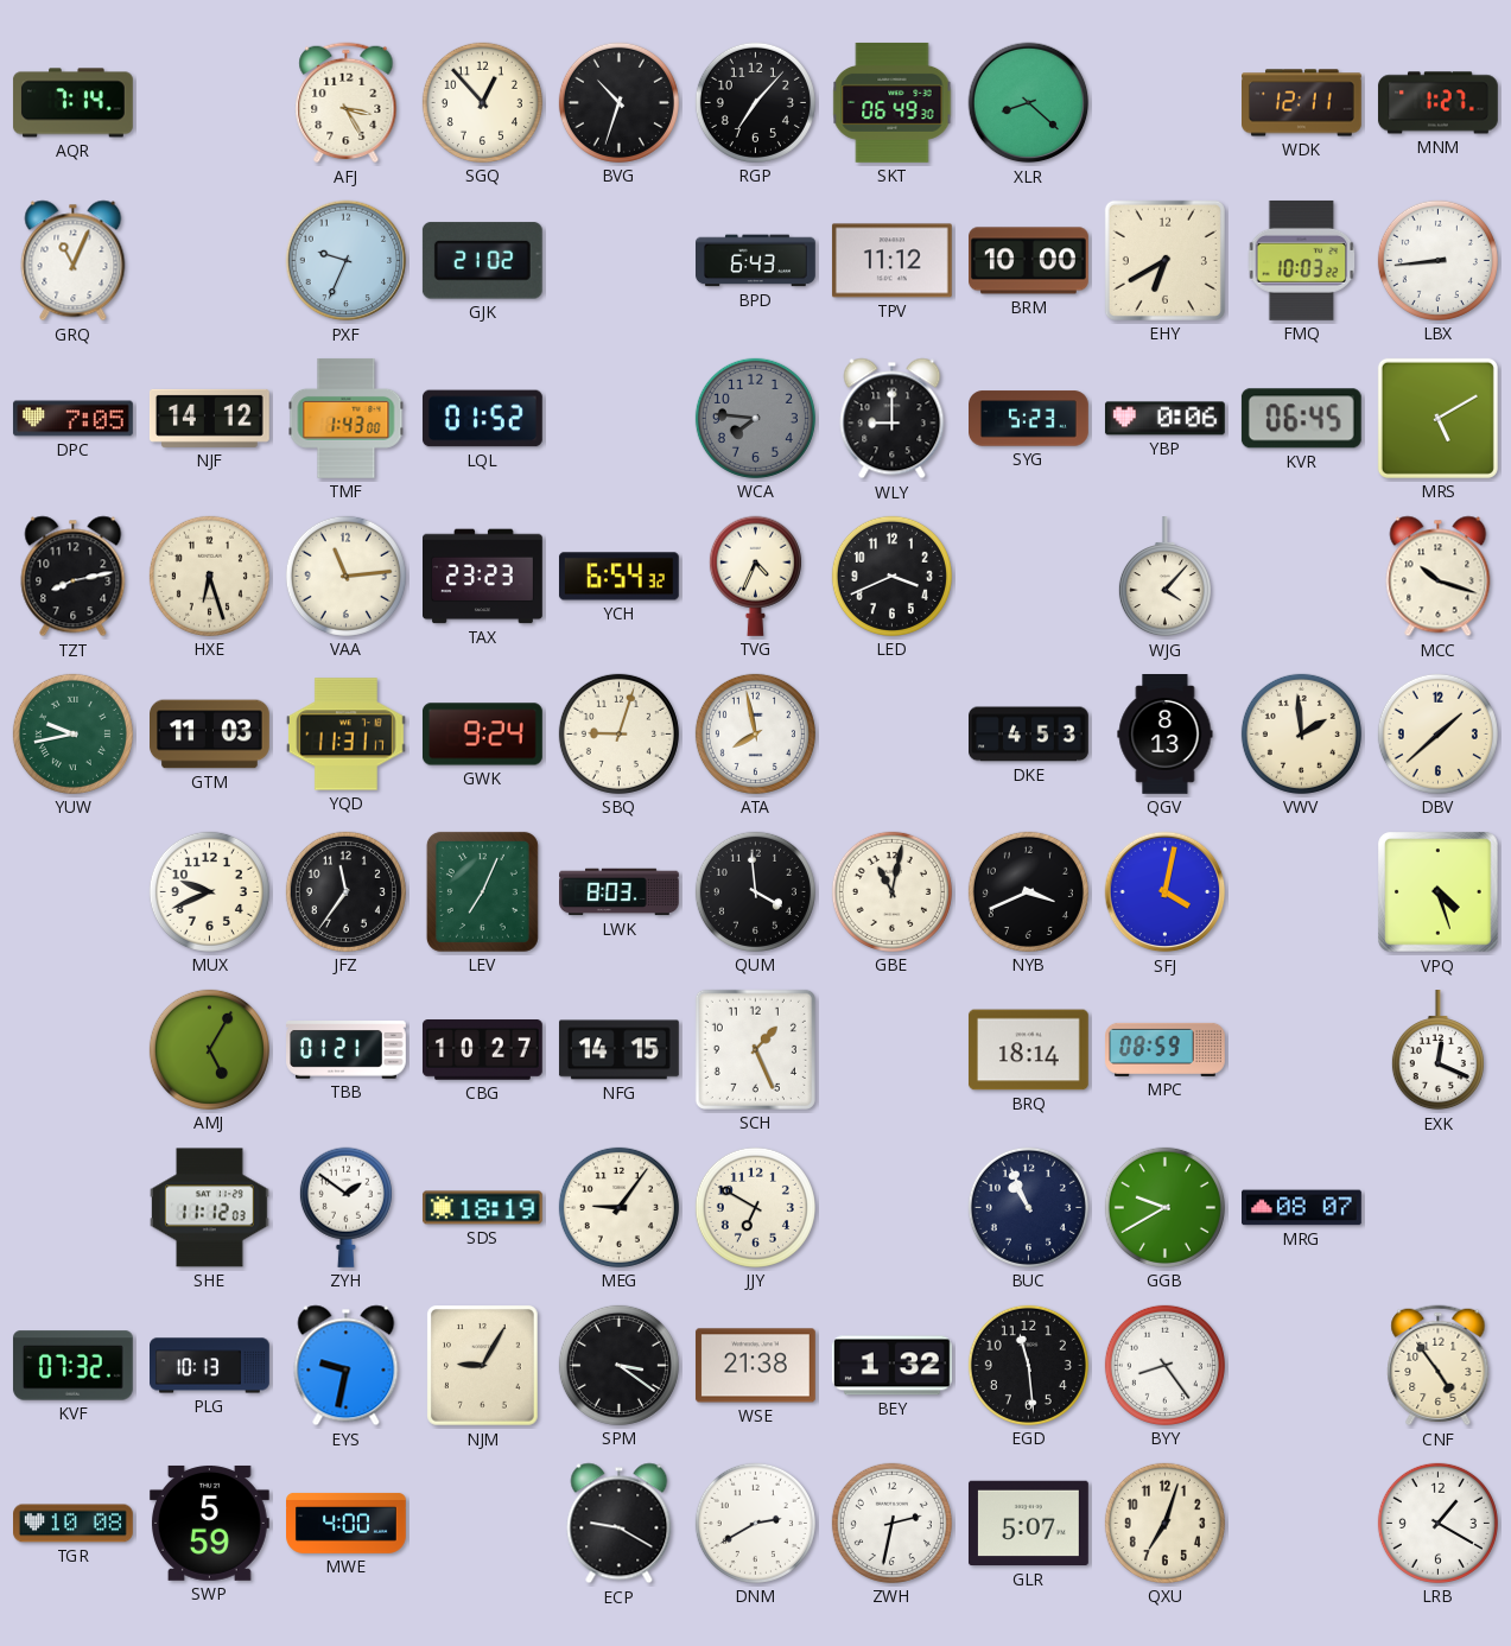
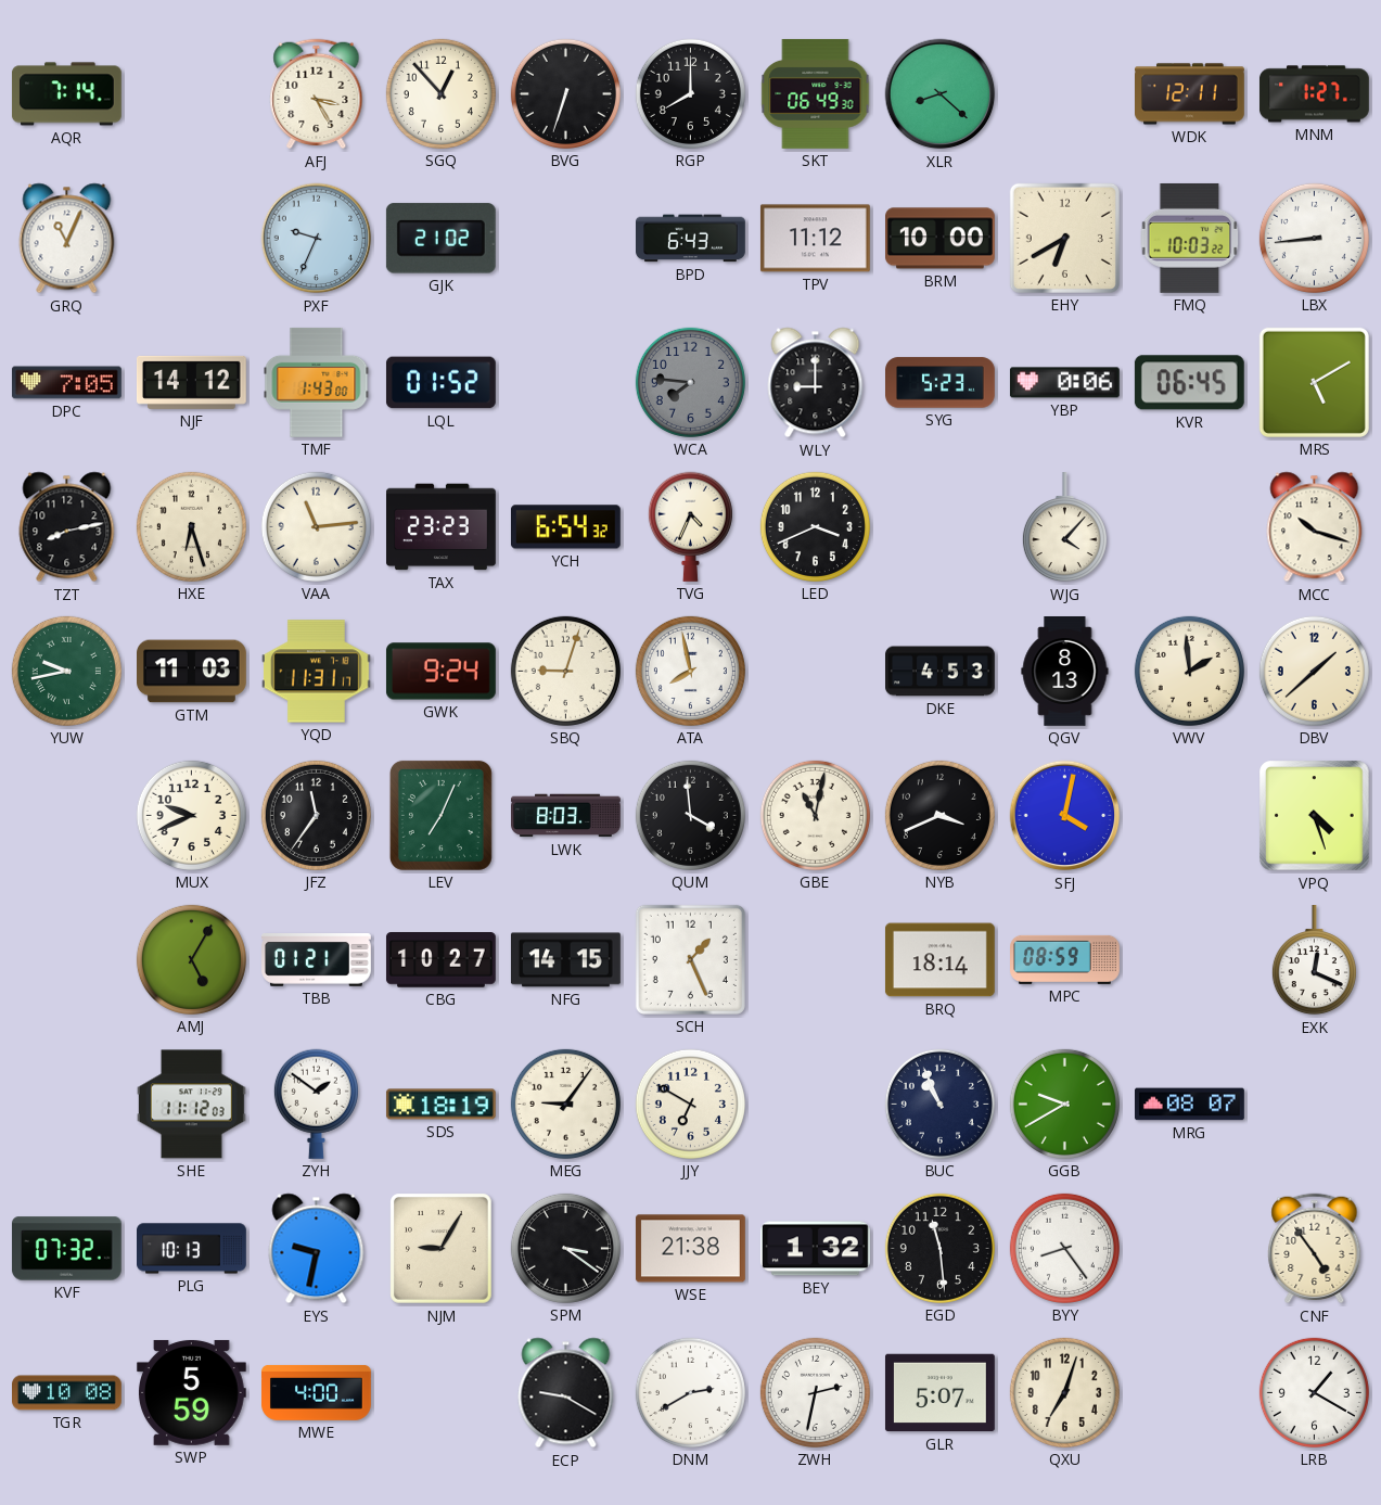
BVG: 10:33 -> 6:33
RGP: 7:07 -> 8:00
